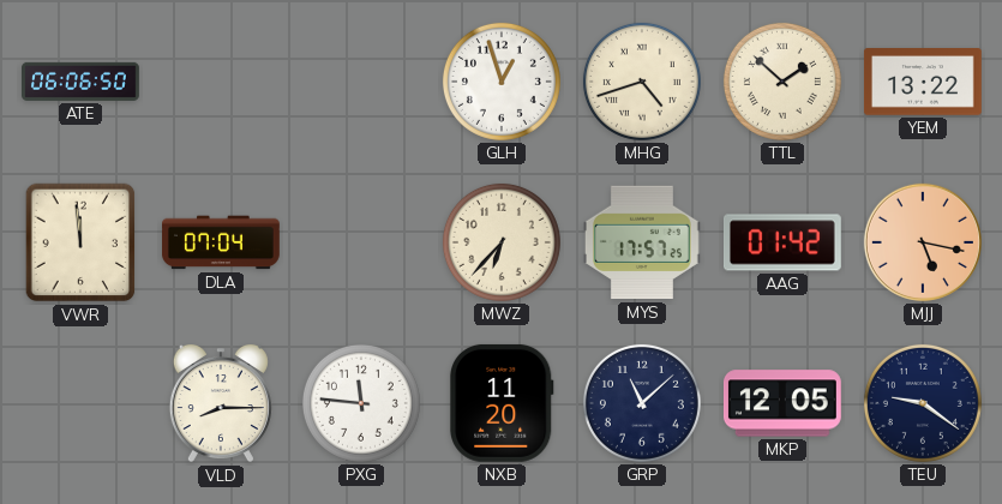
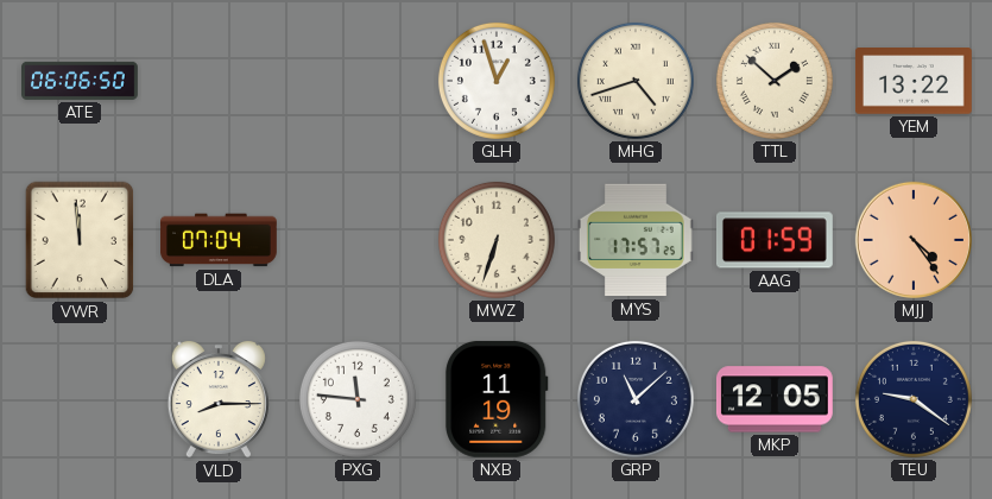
MWZ: 6:37 -> 6:33
AAG: 01:42 -> 01:59
MJJ: 5:17 -> 4:24
NXB: 11:20 -> 11:19
